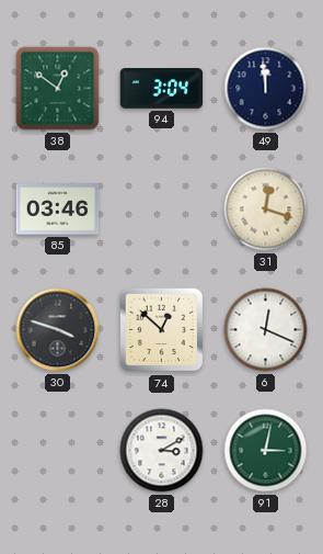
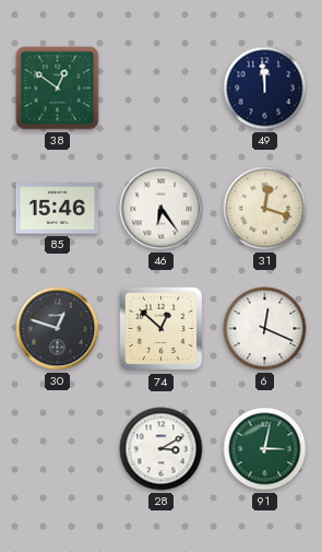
94: 3:04 -> none
85: 03:46 -> 15:46
46: none -> 6:24
30: 3:48 -> 12:48
